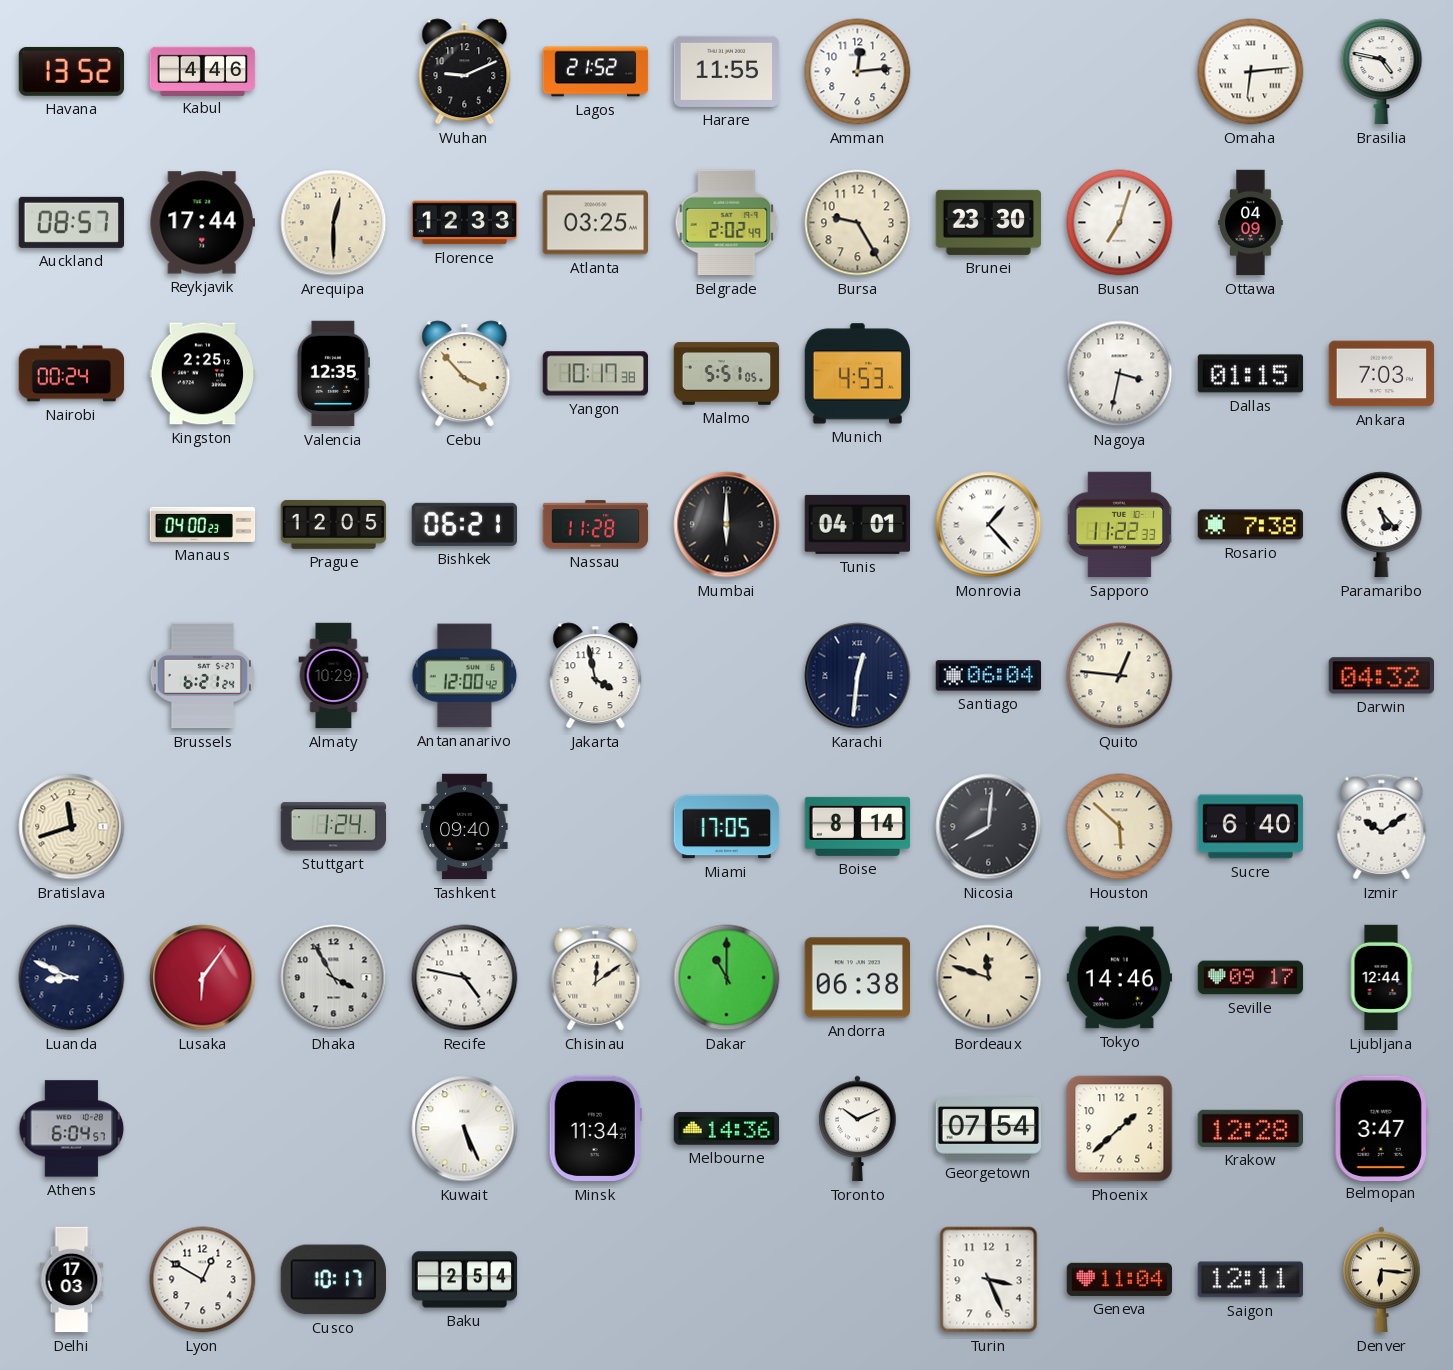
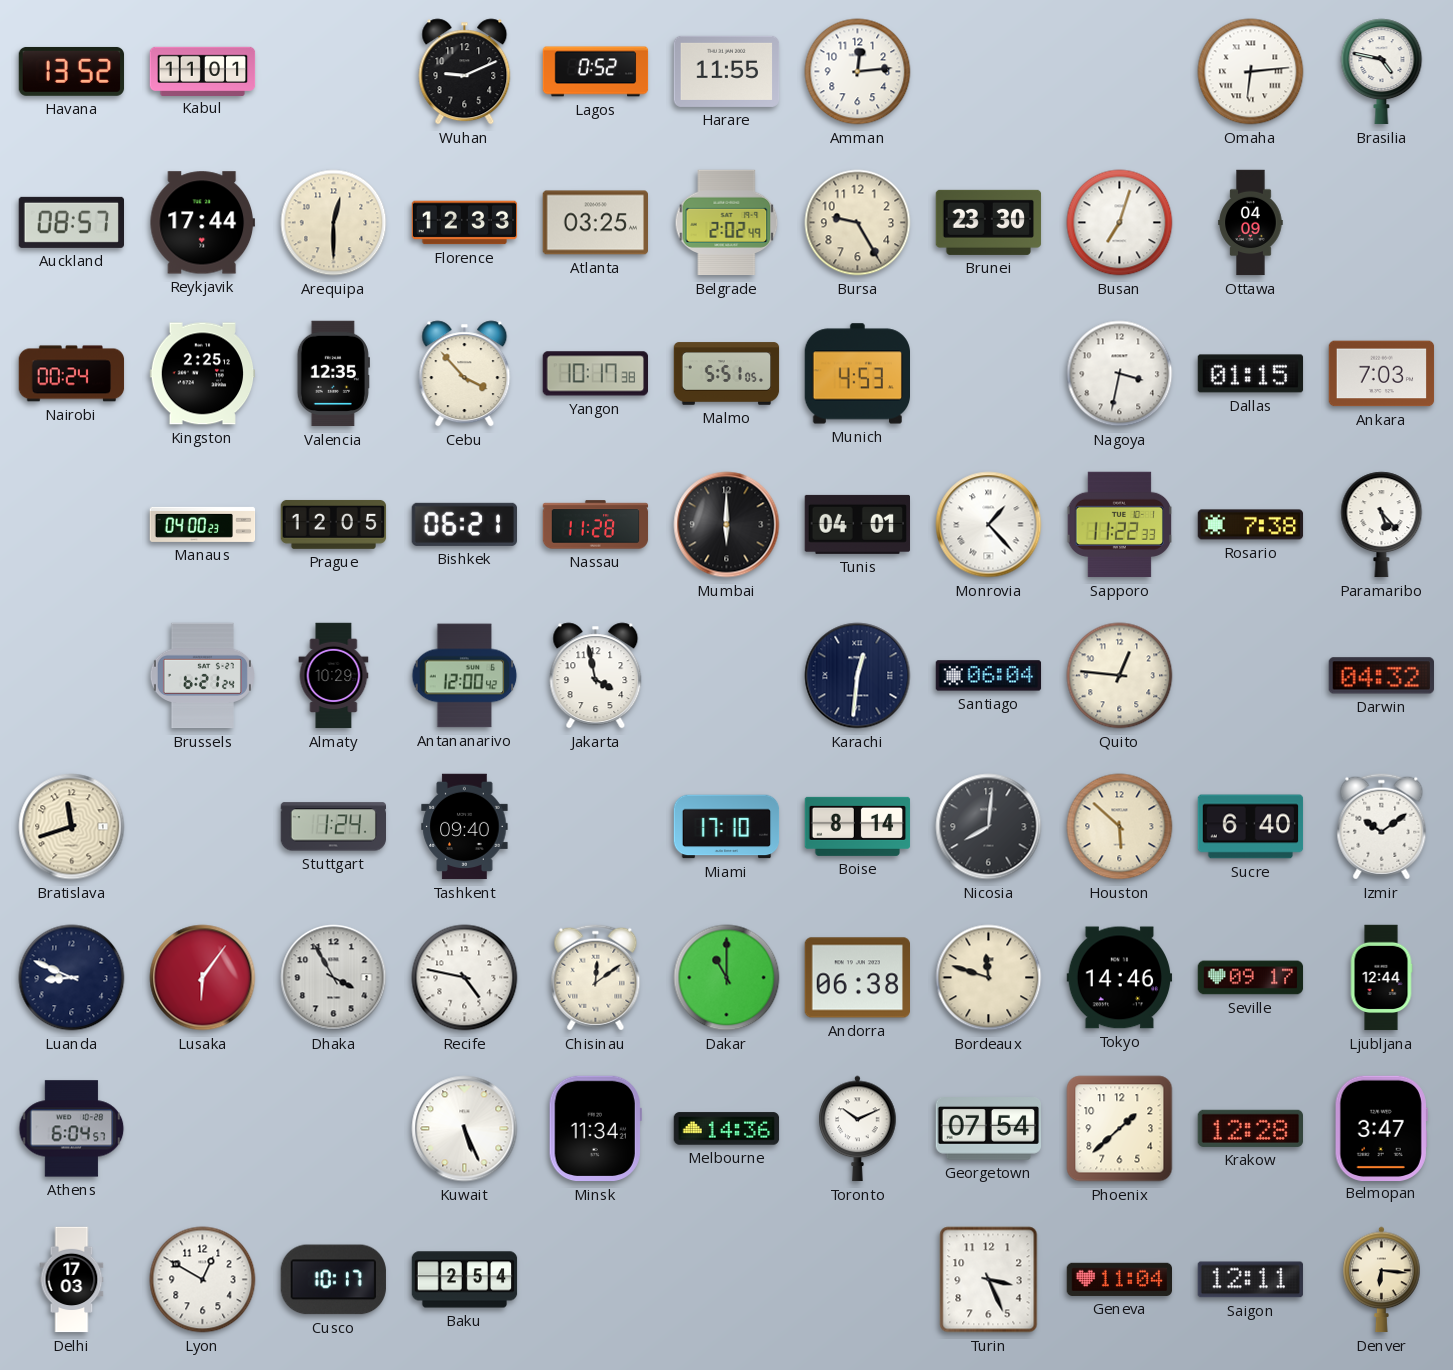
Kabul: 4:46 -> 11:01
Lagos: 21:52 -> 0:52
Miami: 17:05 -> 17:10
